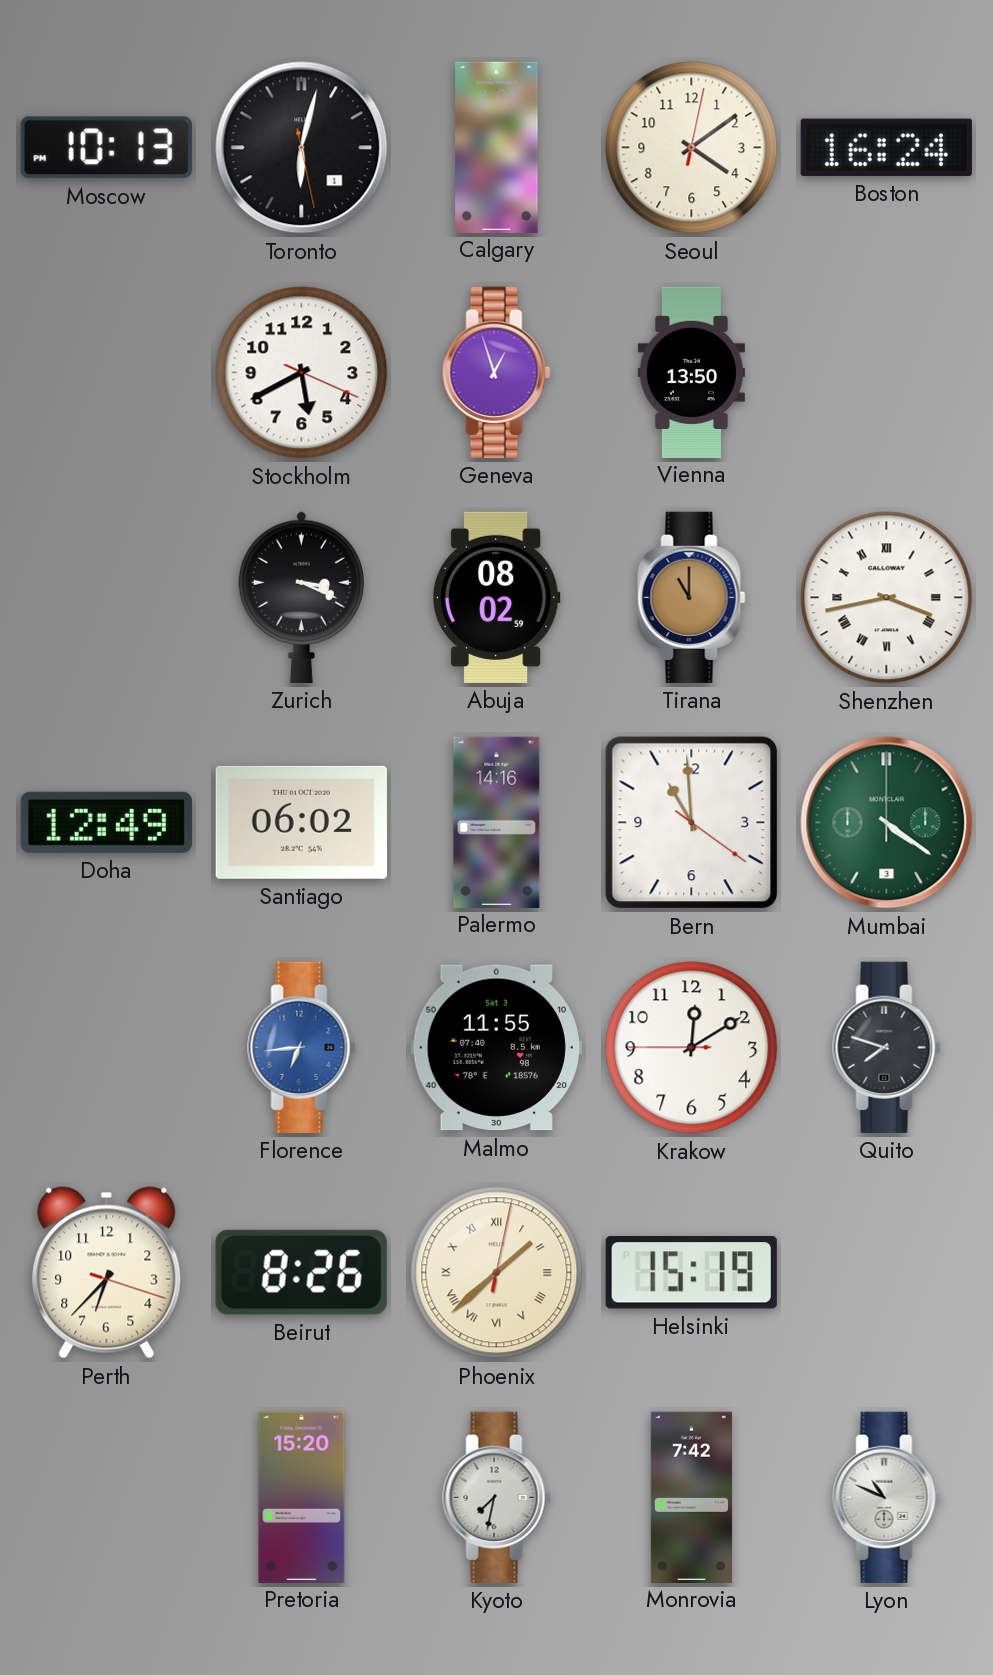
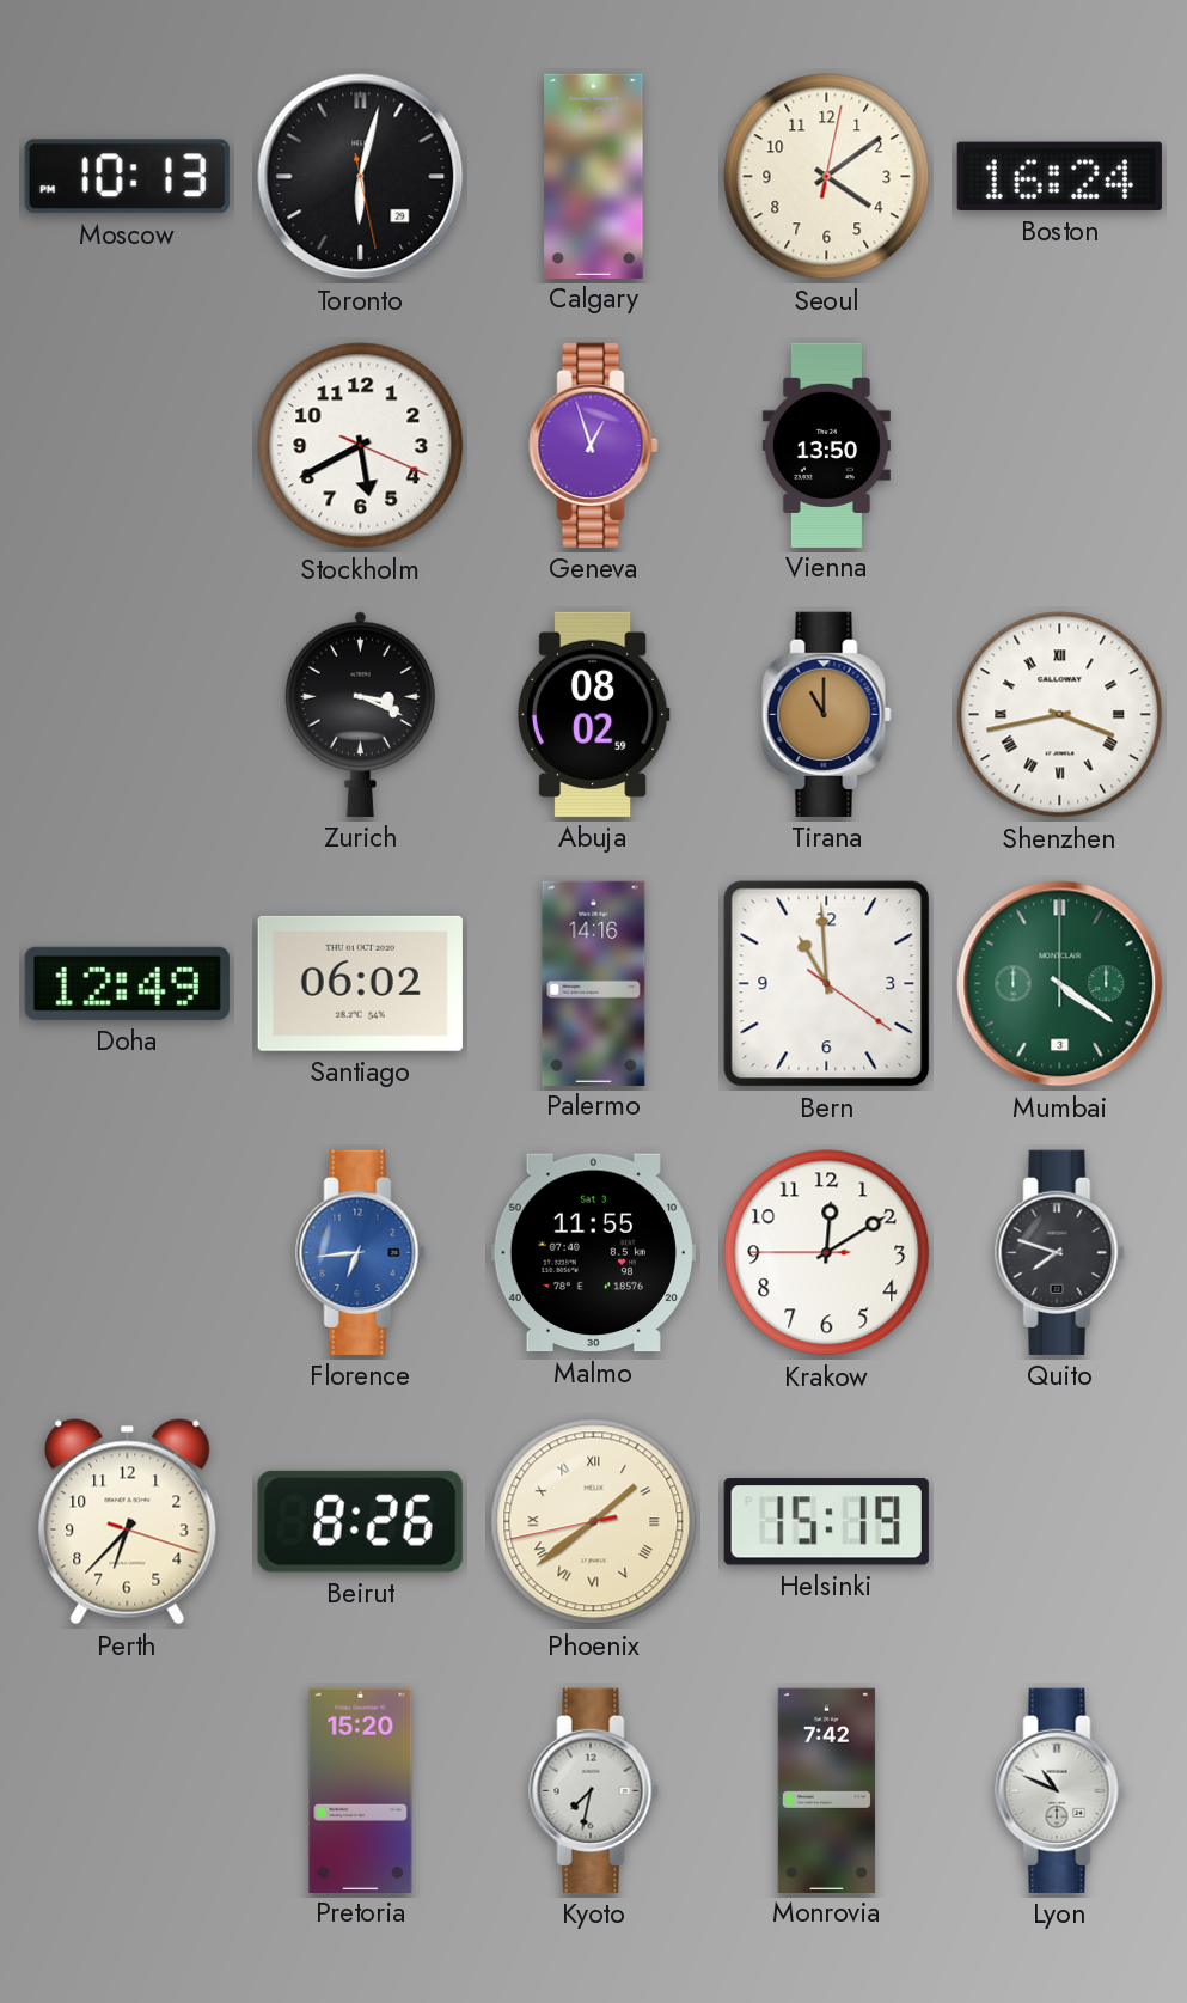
Toronto date: 1 -> 29
Phoenix: 1:38:02 -> 1:38:43
